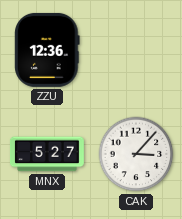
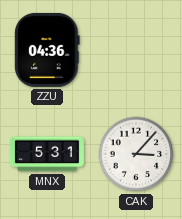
ZZU: 12:36 -> 04:36
MNX: 5:27 -> 5:31
